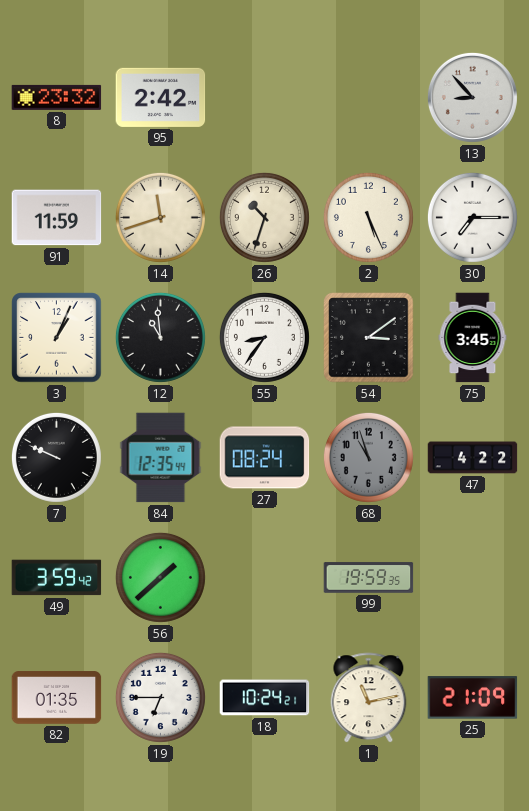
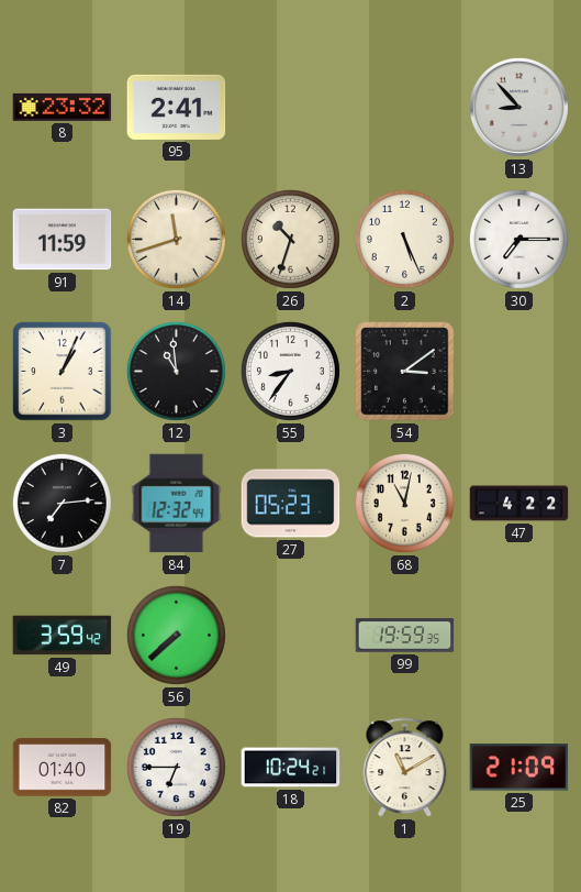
95: 2:42 -> 2:41
75: 3:45 -> none
7: 9:49 -> 7:14
84: 12:35 -> 12:32
27: 08:24 -> 05:23
68: 10:57 -> 11:02
68 dial: grey -> cream
56: 1:38 -> 7:38
82: 01:35 -> 01:40
1: 11:13 -> 11:10
